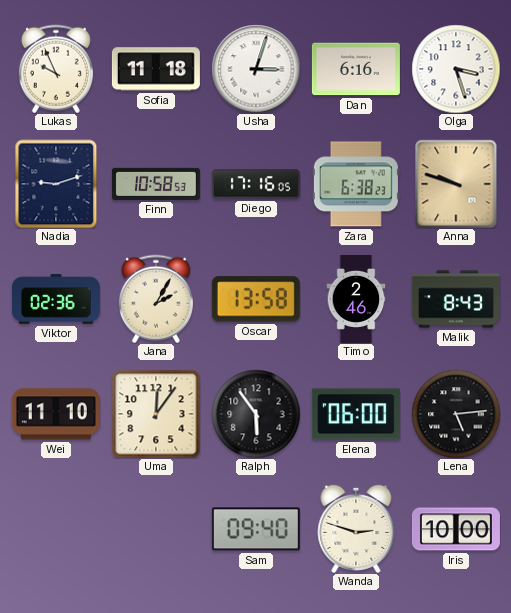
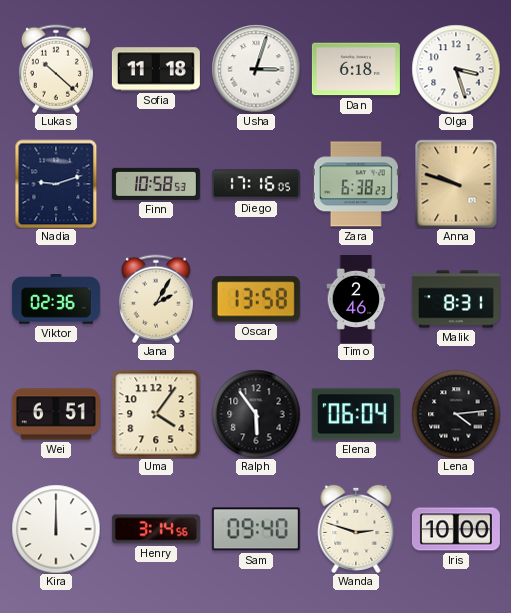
Lukas: 9:56 -> 10:22
Dan: 6:16 -> 6:18
Malik: 8:43 -> 8:31
Wei: 11:10 -> 6:51
Uma: 12:06 -> 4:06
Elena: 06:00 -> 06:04
Lena: 5:14 -> 4:14
Kira: none -> 12:00
Henry: none -> 3:14
